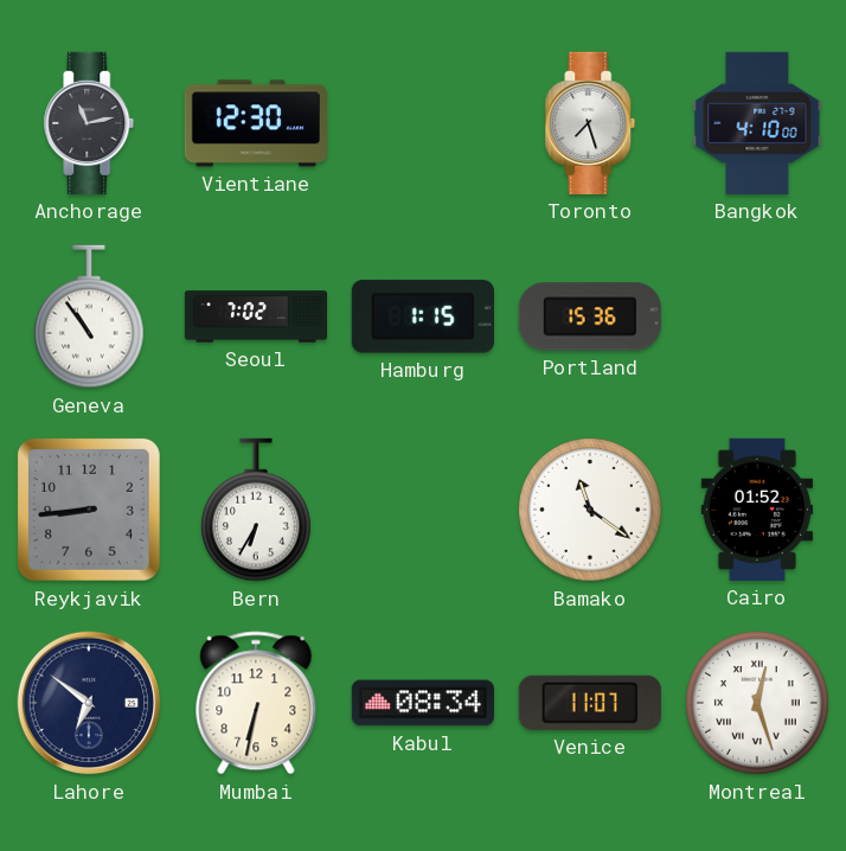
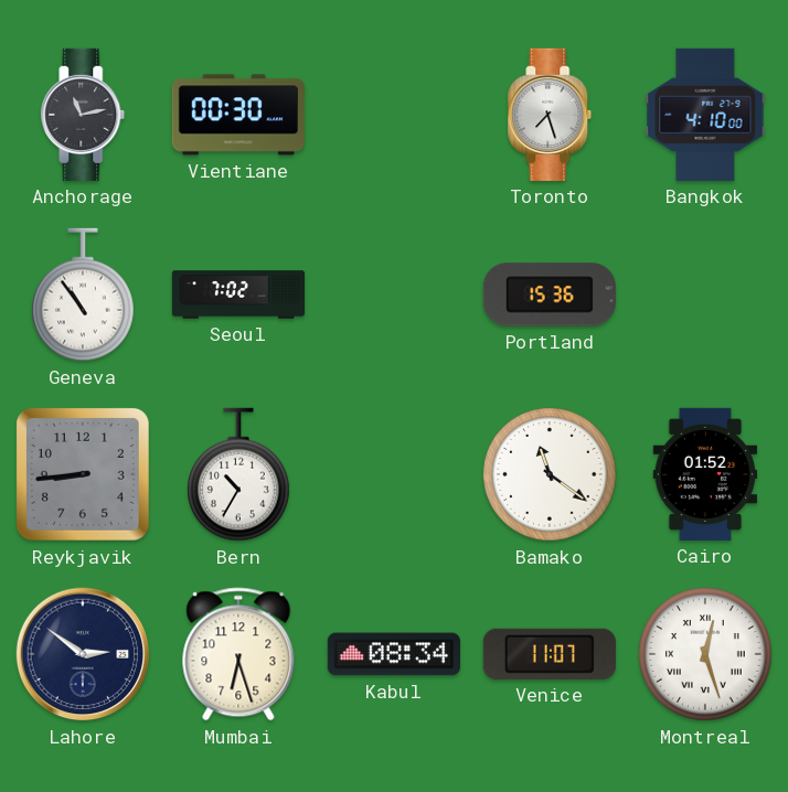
Vientiane: 12:30 -> 00:30
Hamburg: 1:15 -> none
Bern: 6:35 -> 10:35
Lahore: 6:51 -> 2:51
Mumbai: 6:32 -> 6:27
